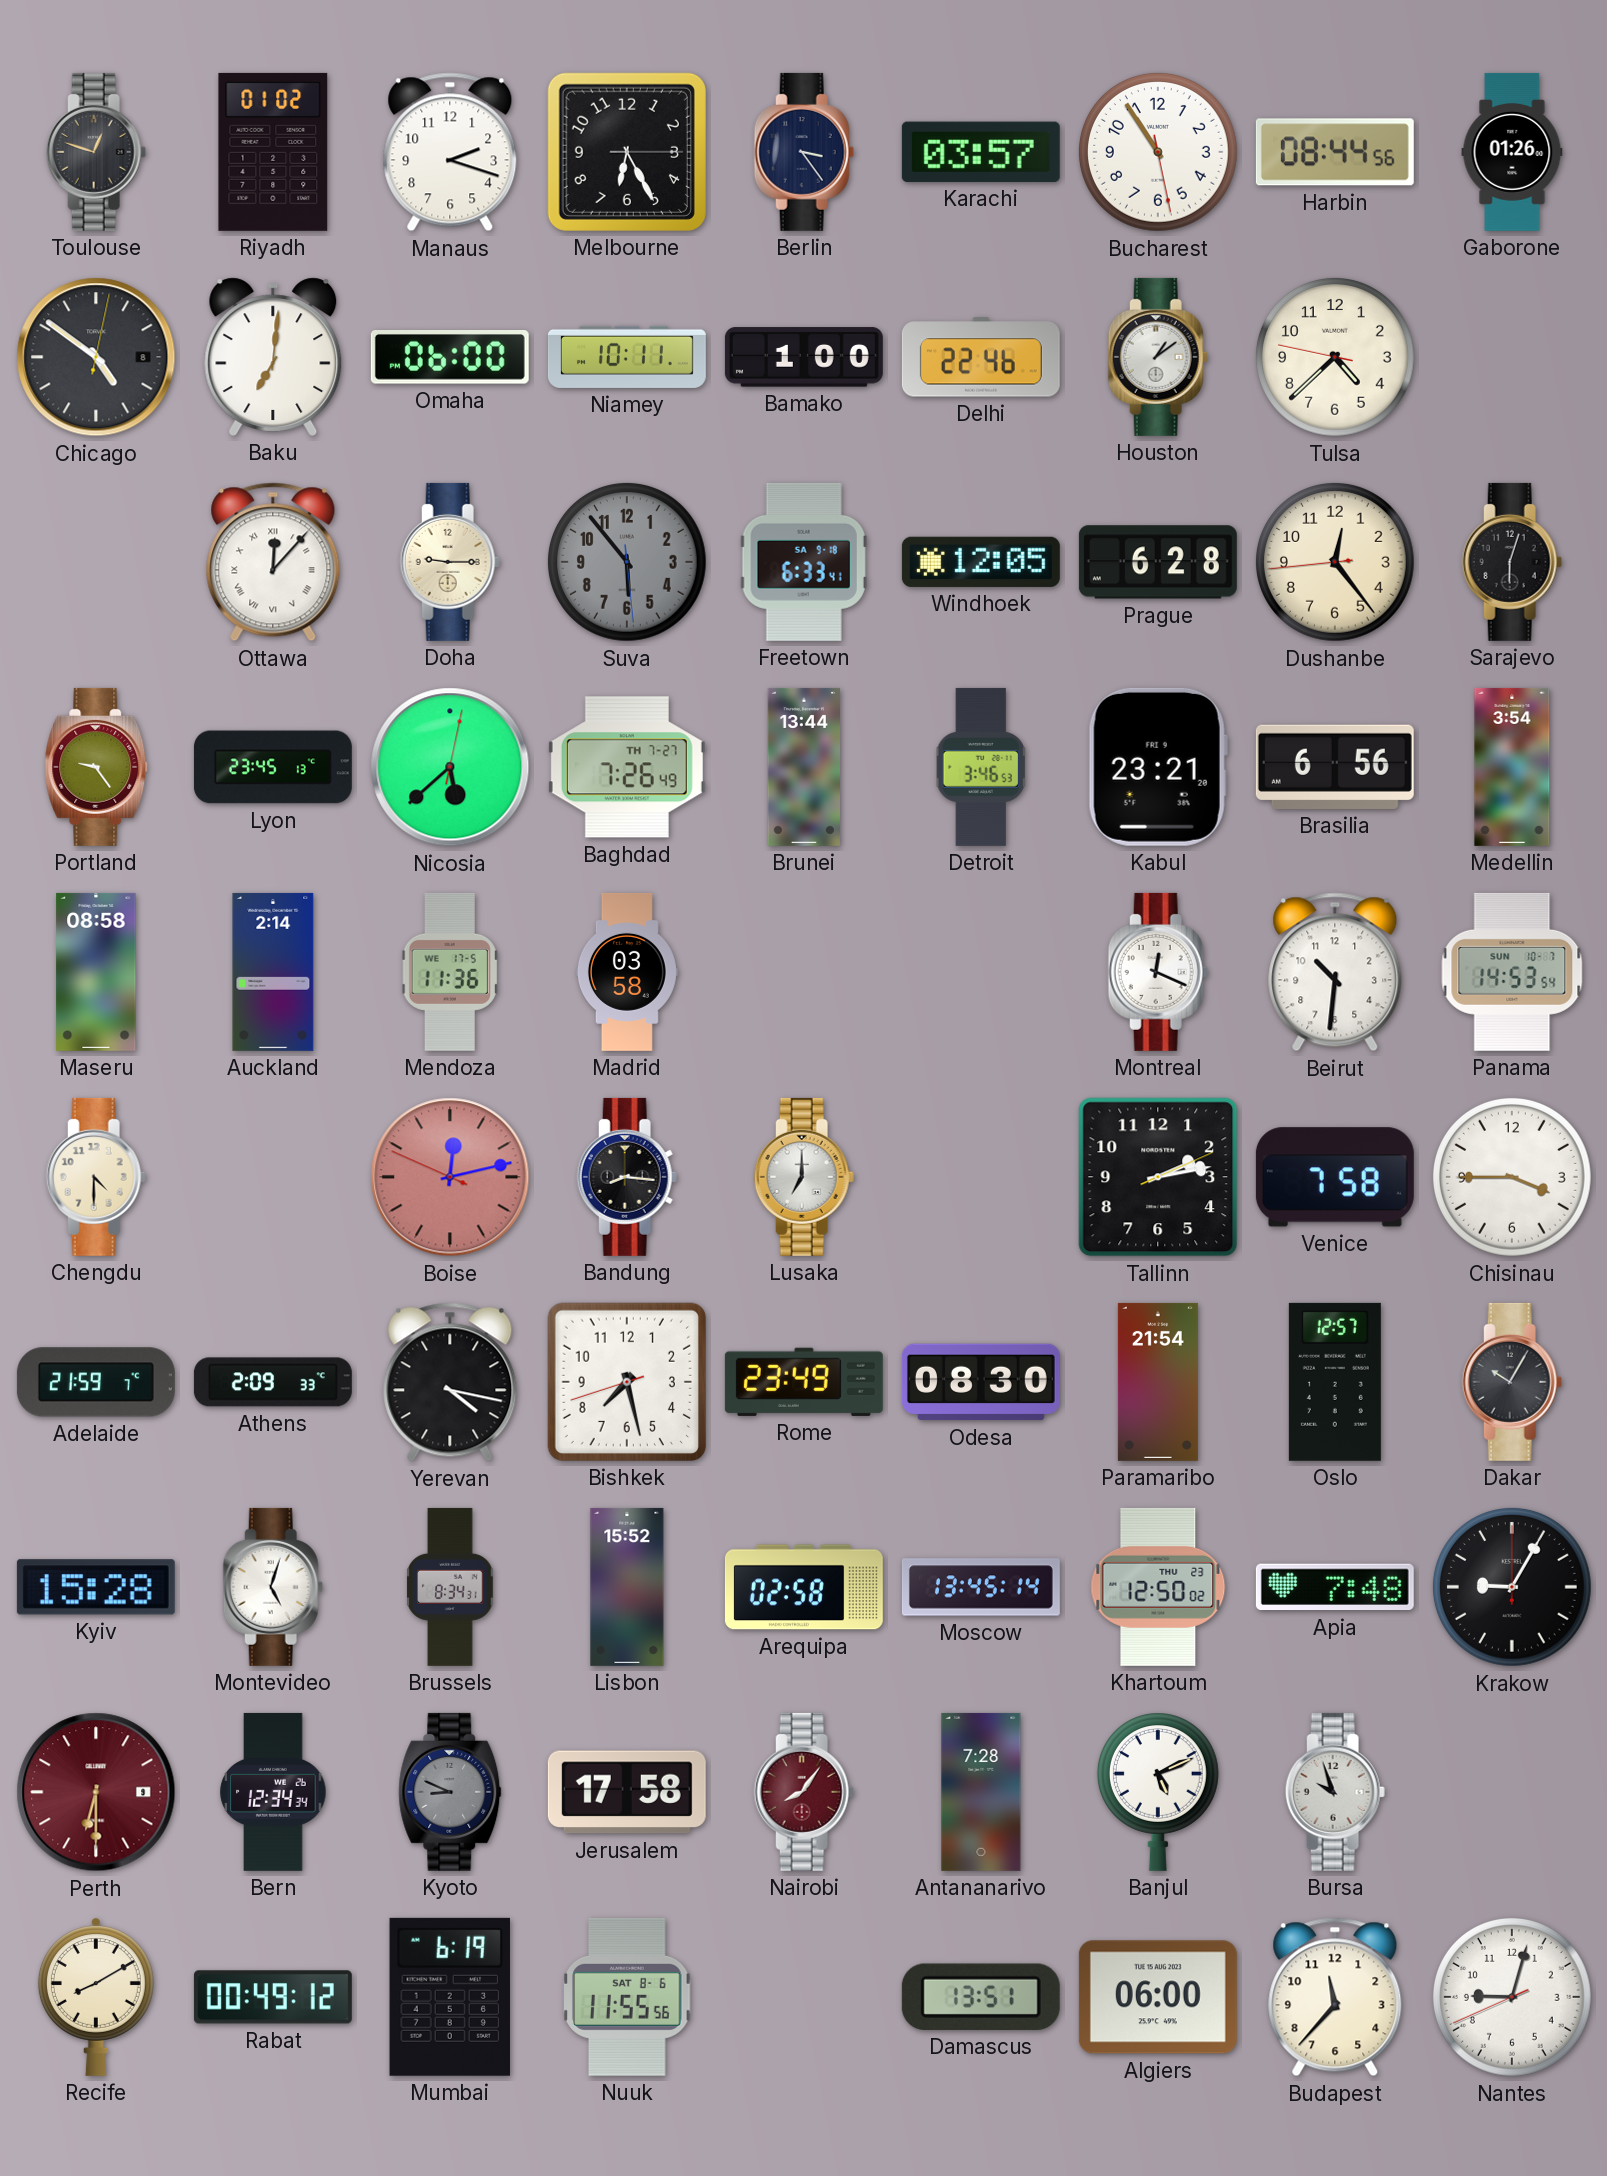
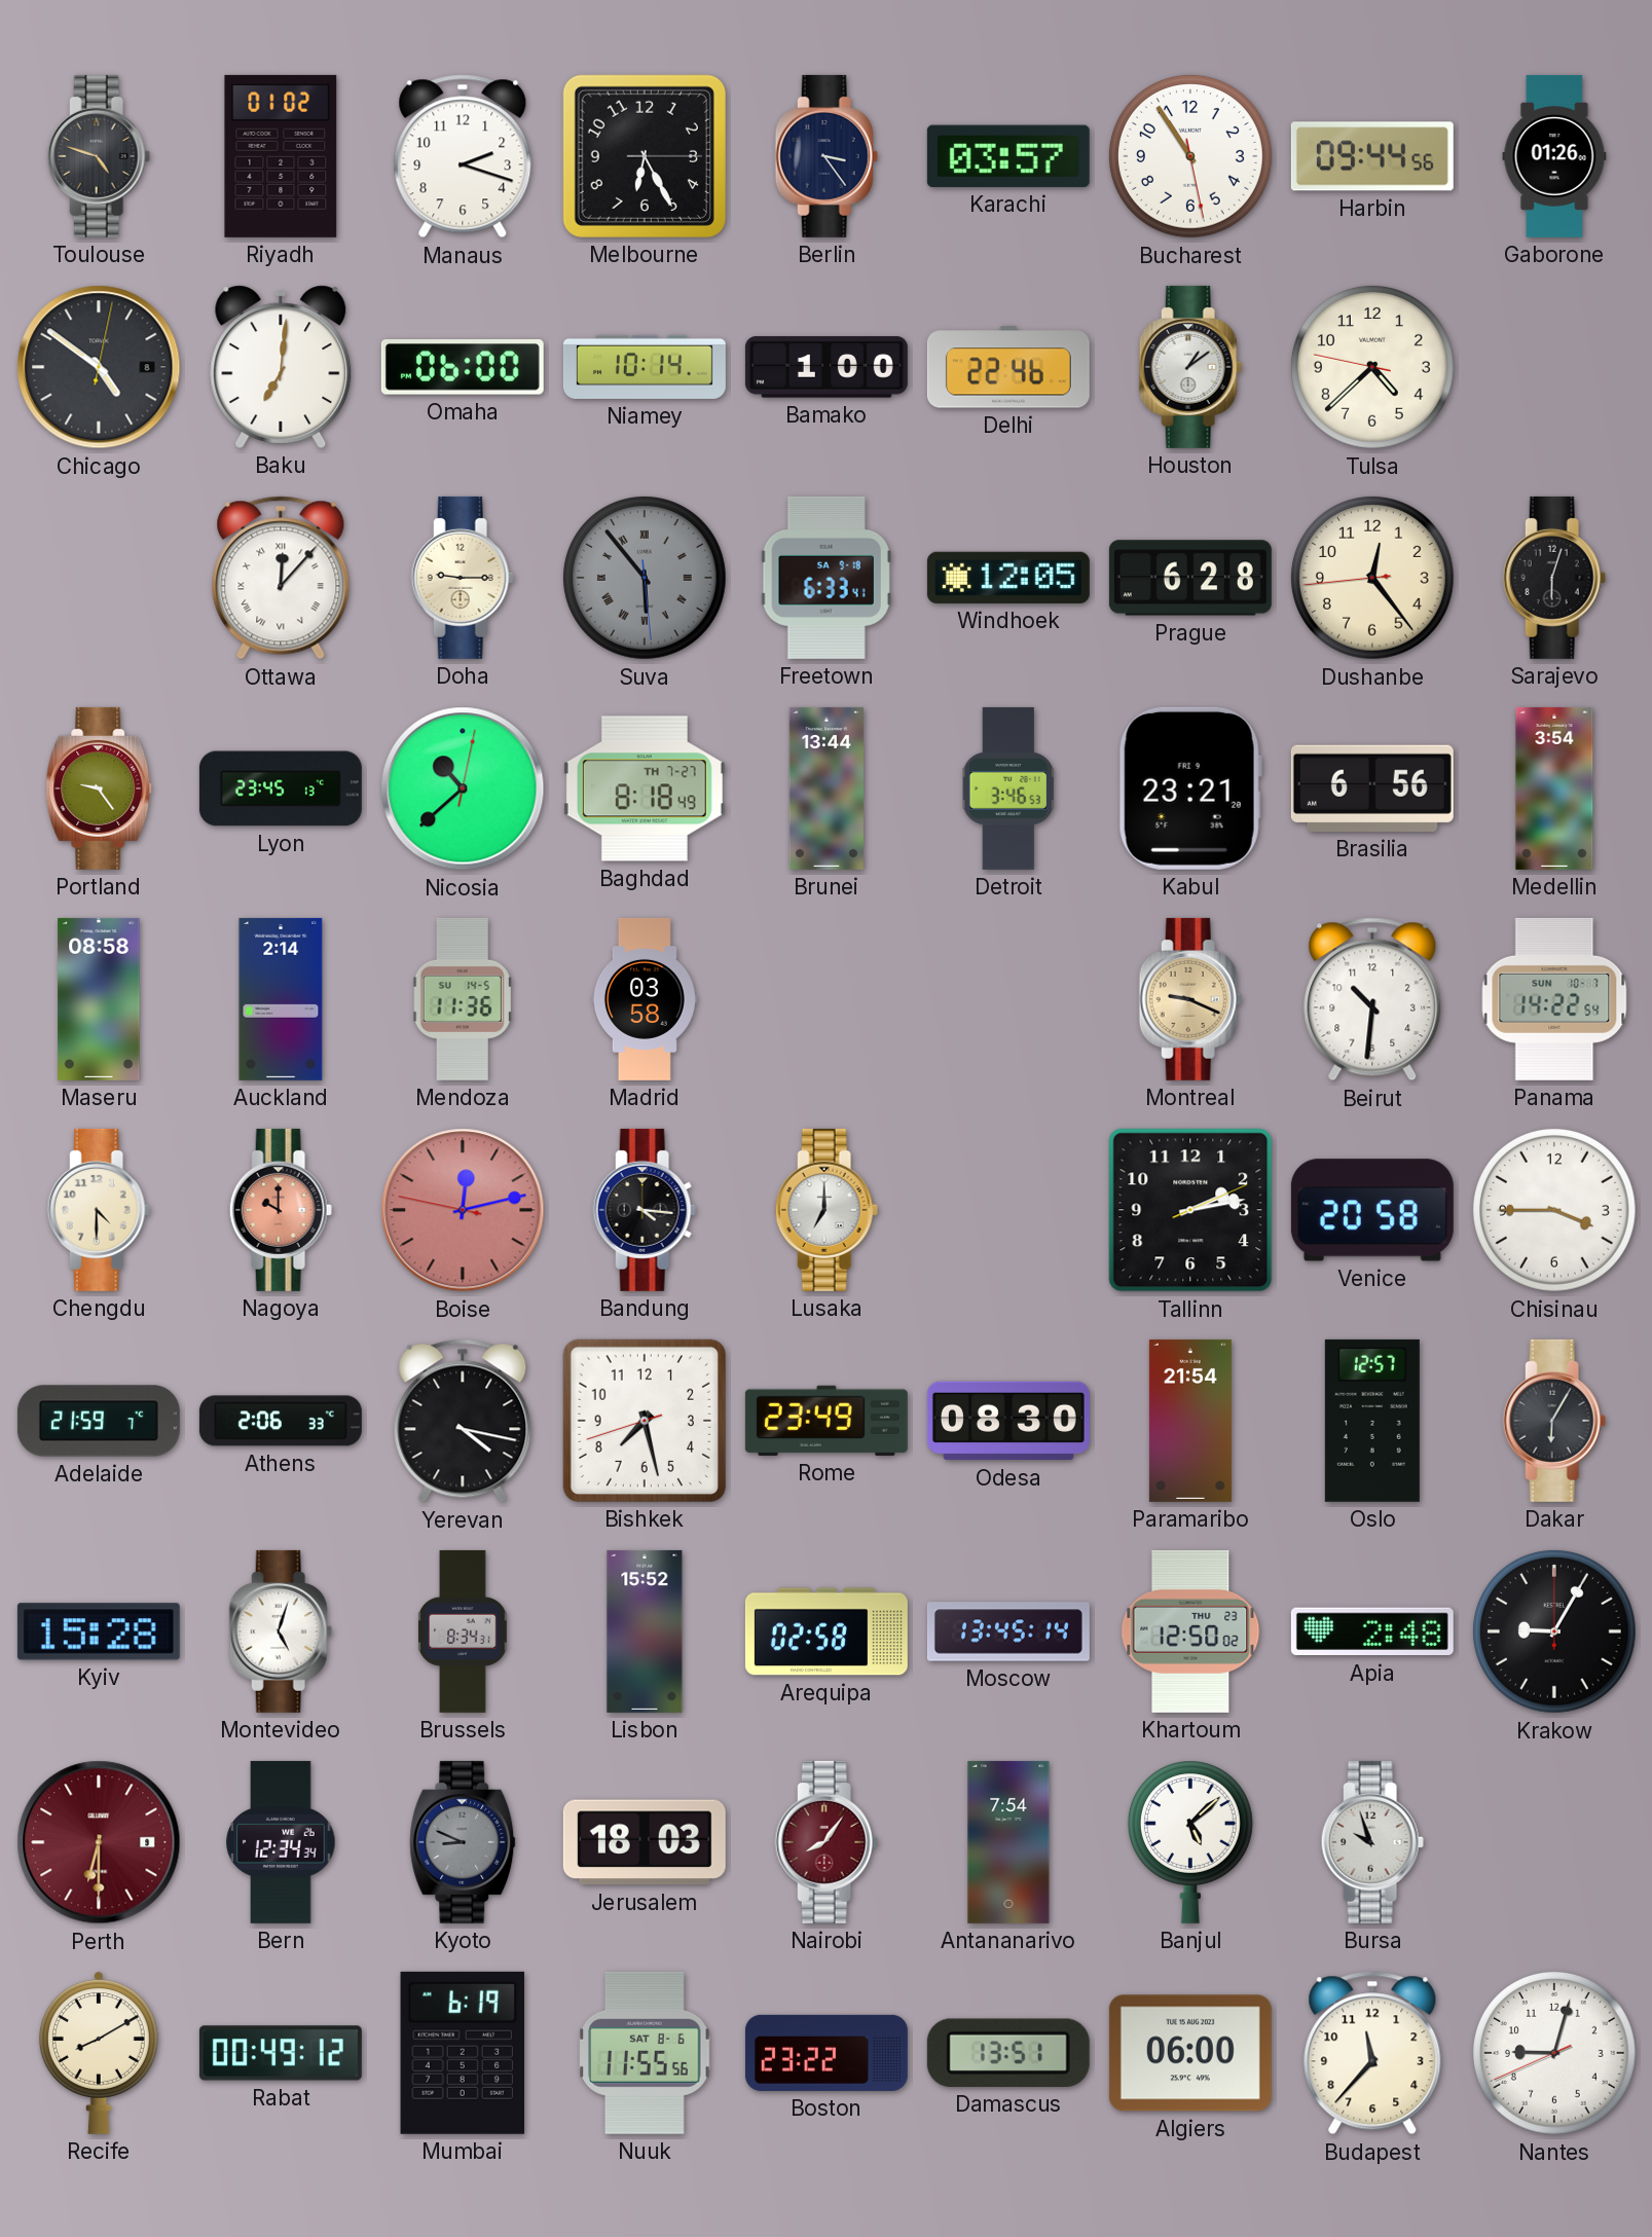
Toulouse: 12:48 -> 4:48
Harbin: 08:44 -> 09:44
Niamey: 10:11 -> 10:14
Suva numerals: Arabic -> Roman
Nicosia: 5:38 -> 10:38
Baghdad: 7:26 -> 8:18
Mendoza date: WE 17-5 -> SU 14-5
Montreal: 12:19 -> 9:19
Montreal dial: white -> champagne
Panama: 14:53 -> 14:22
Nagoya: none -> 10:00
Boise: 12:12:49 -> 12:12:47
Bandung: 8:16 -> 4:16
Venice: 7:58 -> 20:58
Athens: 2:09 -> 2:06
Dakar: 10:05 -> 6:05
Apia: 7:48 -> 2:48
Jerusalem: 17:58 -> 18:03
Antananarivo: 7:28 -> 7:54
Banjul: 5:11 -> 5:08
Boston: none -> 23:22
